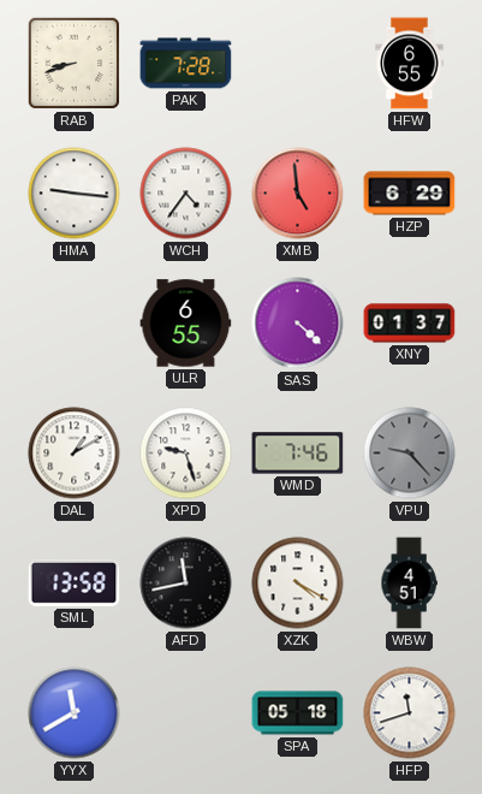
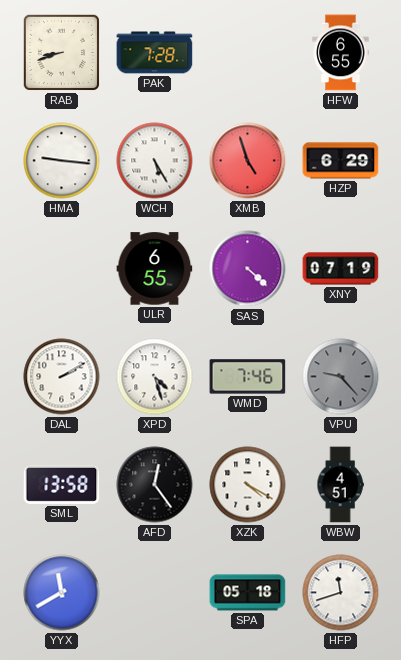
WCH: 4:36 -> 5:25
XMB: 4:59 -> 4:57
XNY: 01:37 -> 07:19
DAL: 1:10 -> 2:10
XPD: 9:27 -> 4:27
AFD: 11:43 -> 12:24
